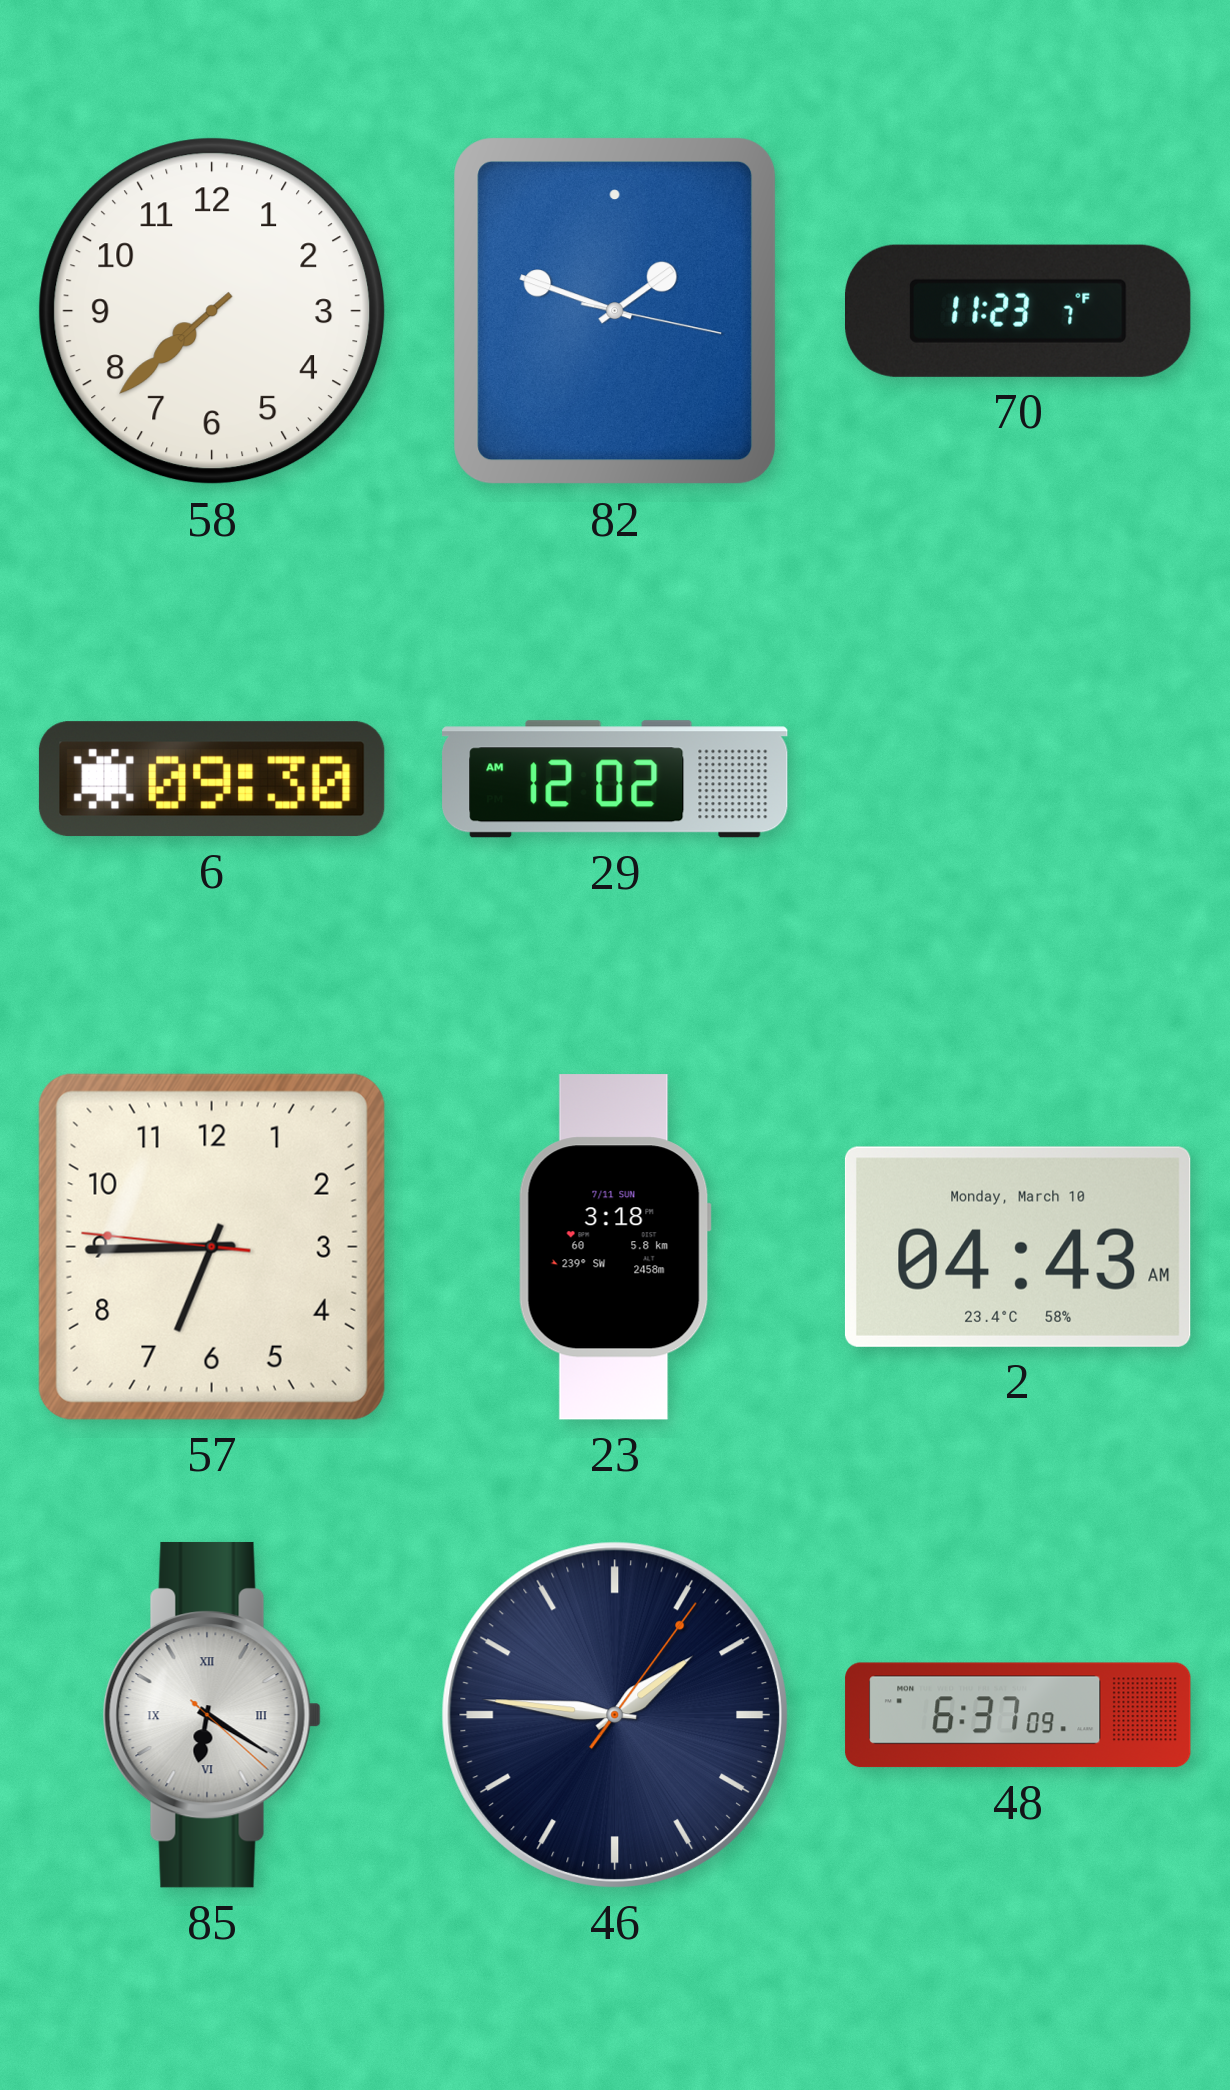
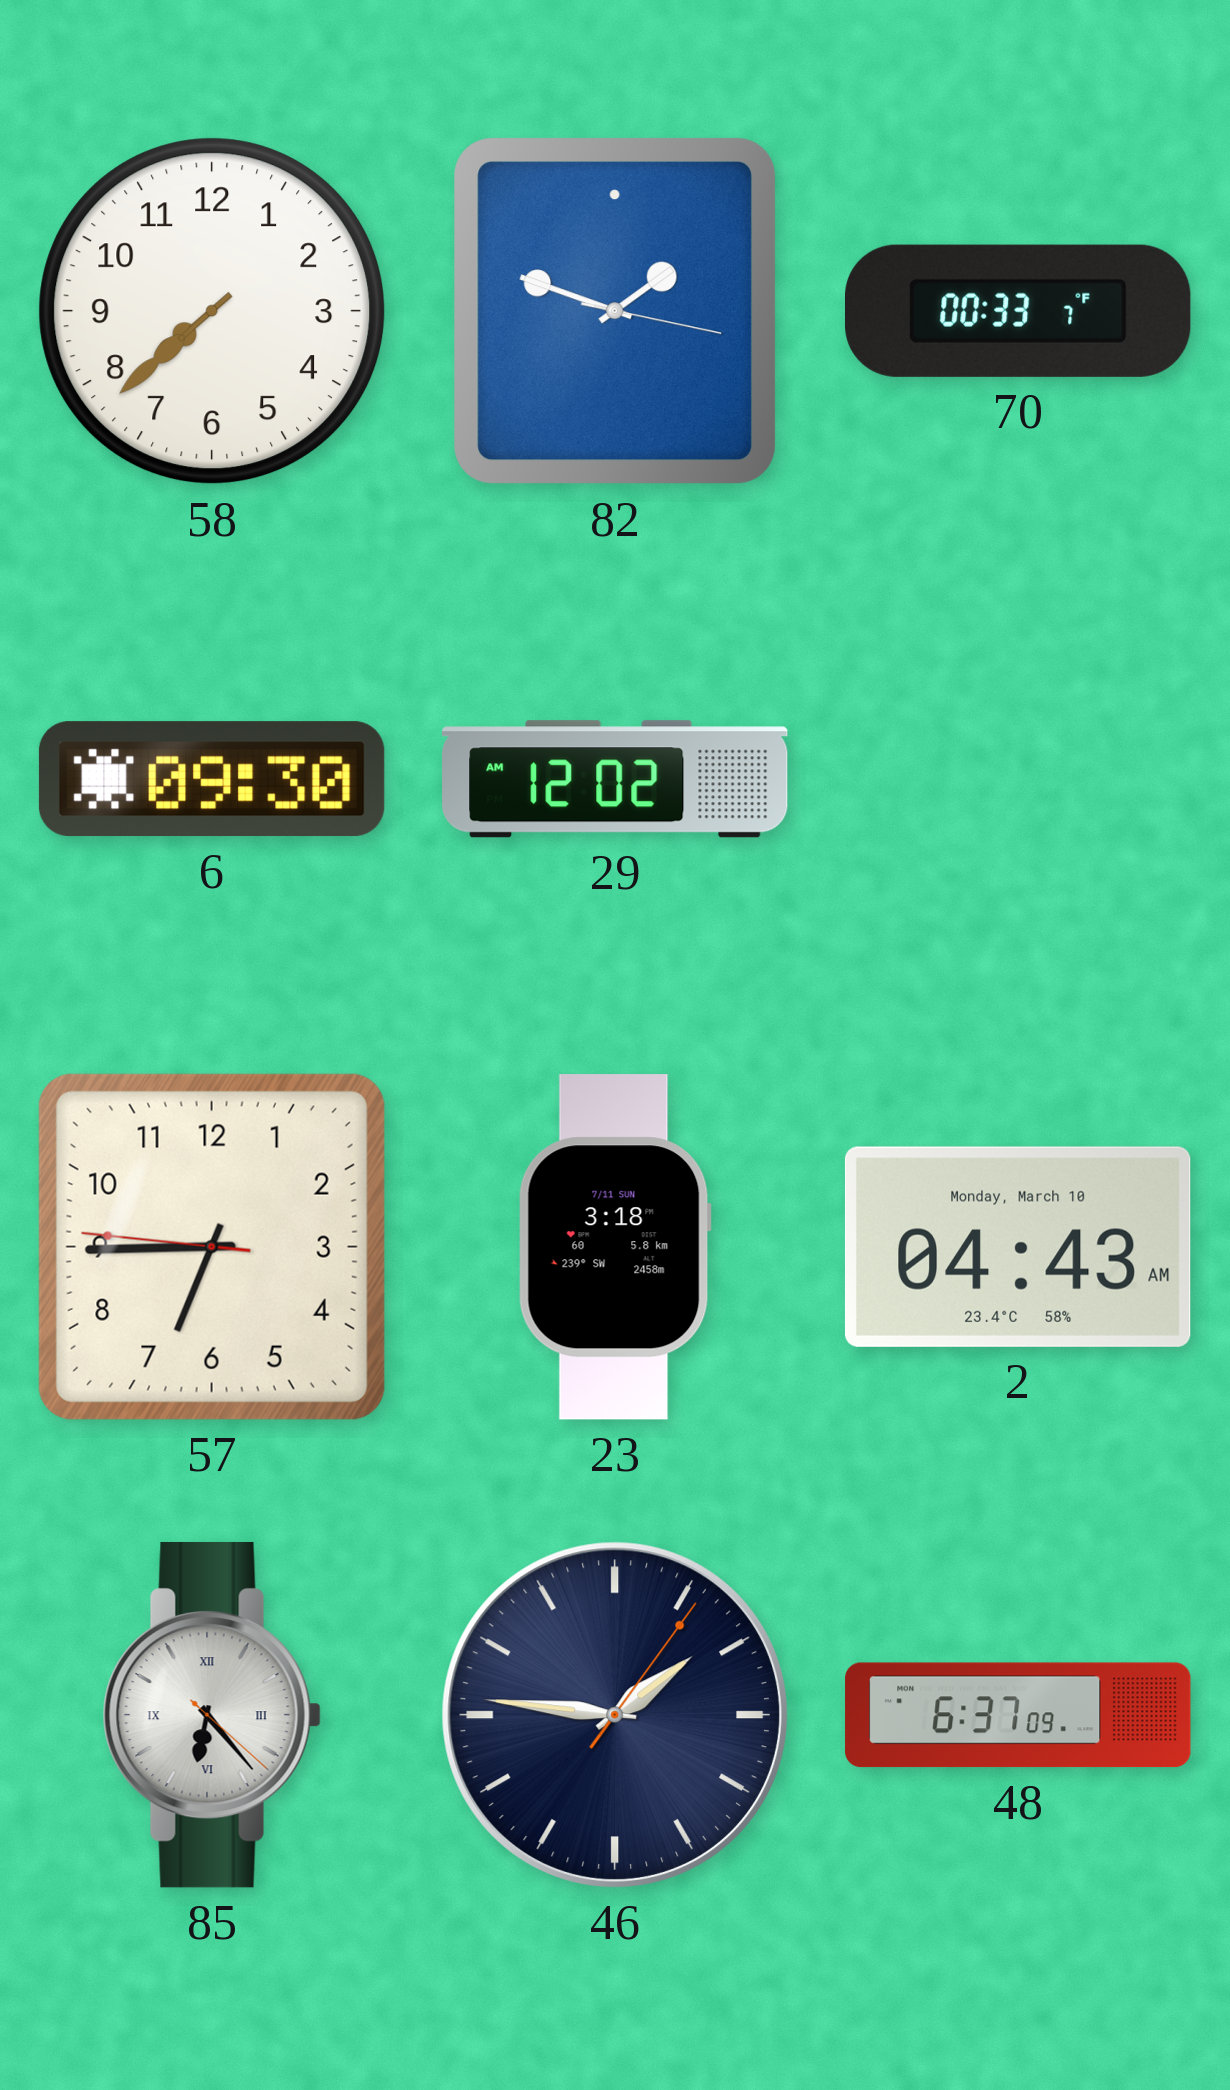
70: 11:23 -> 00:33
85: 6:20 -> 6:23
